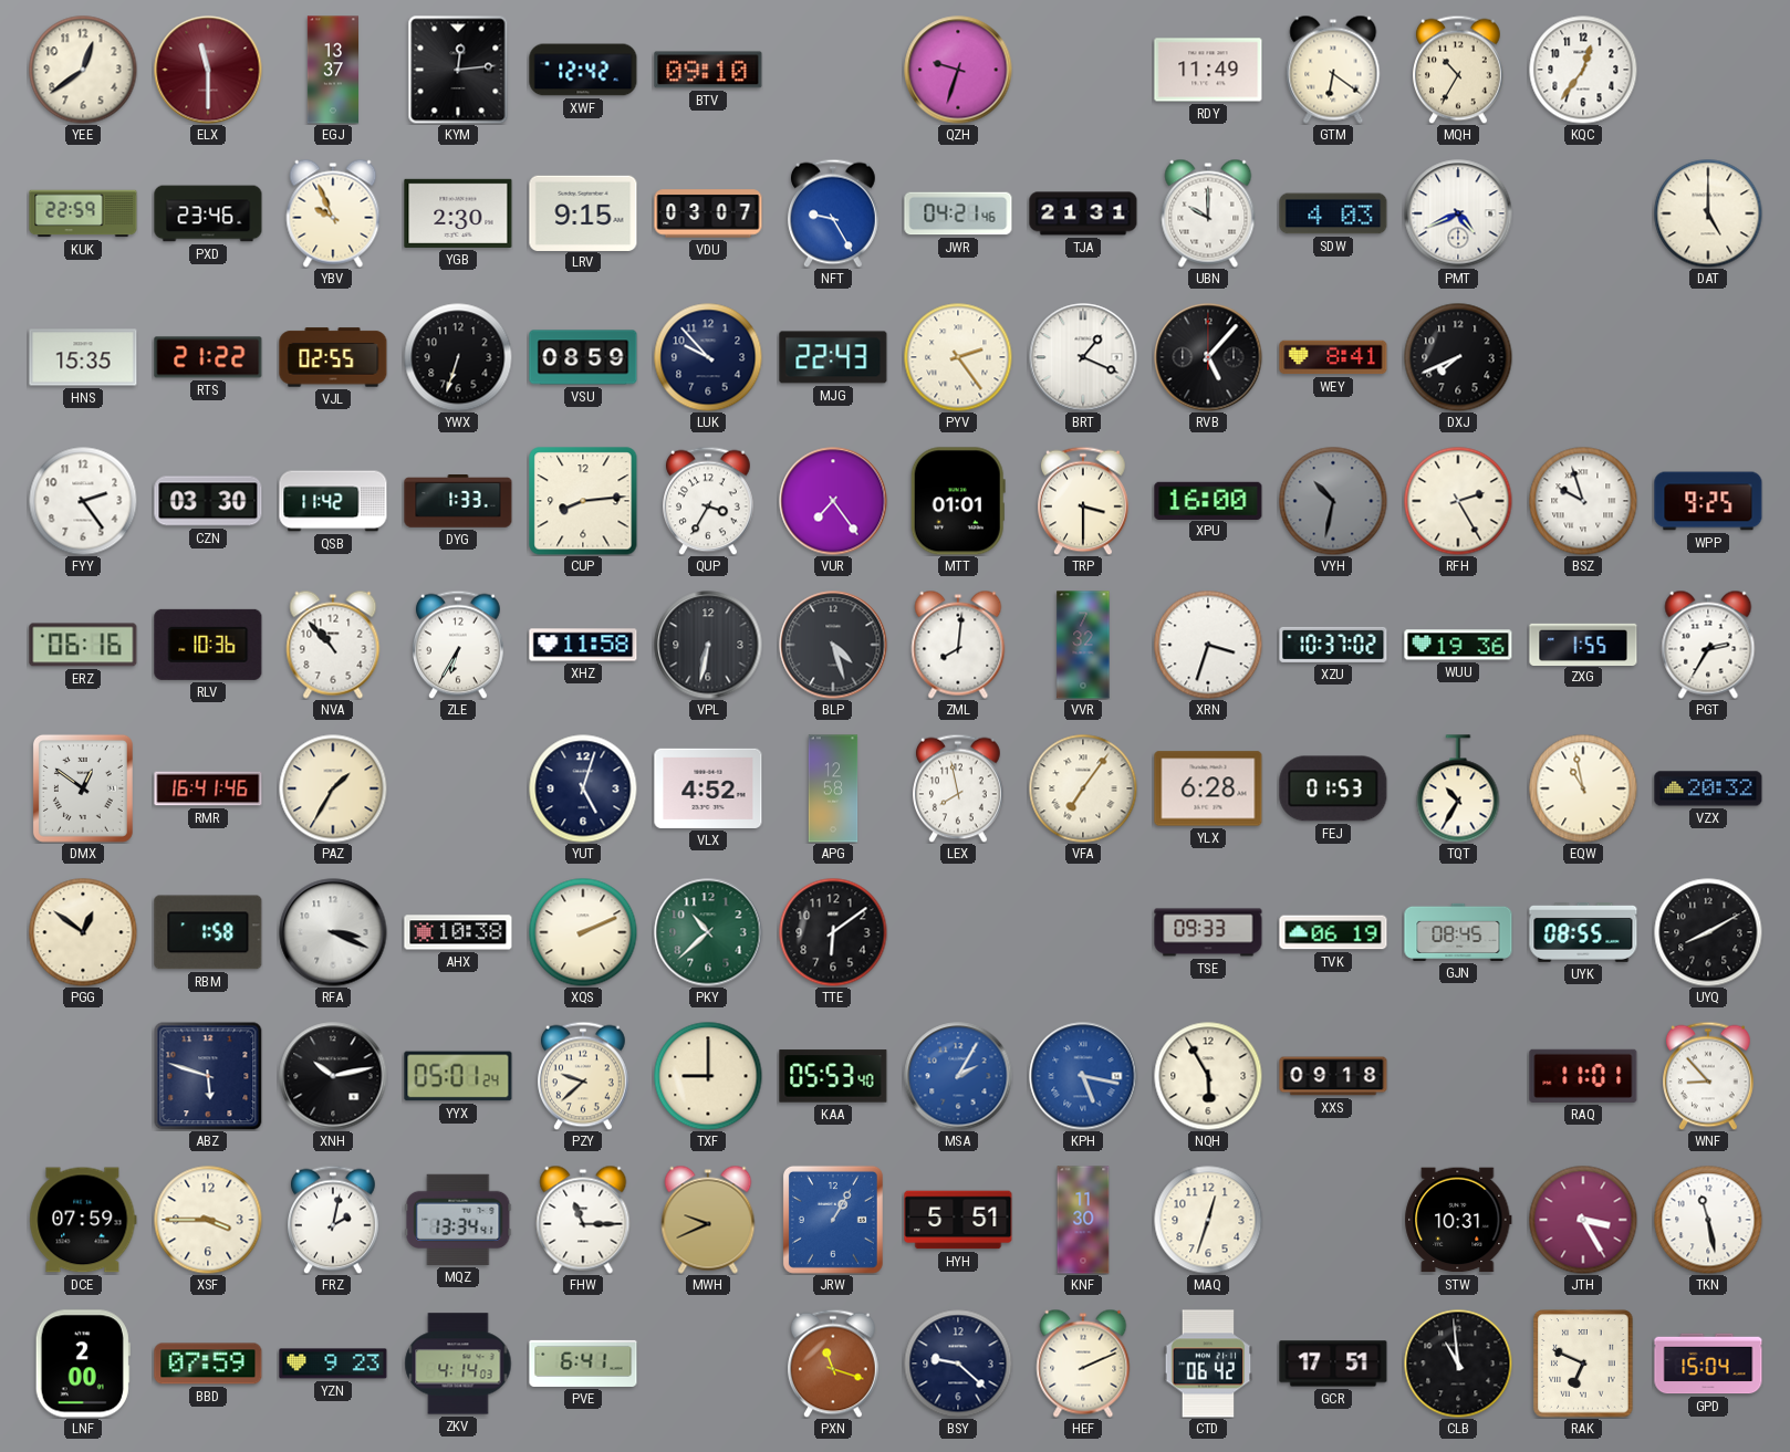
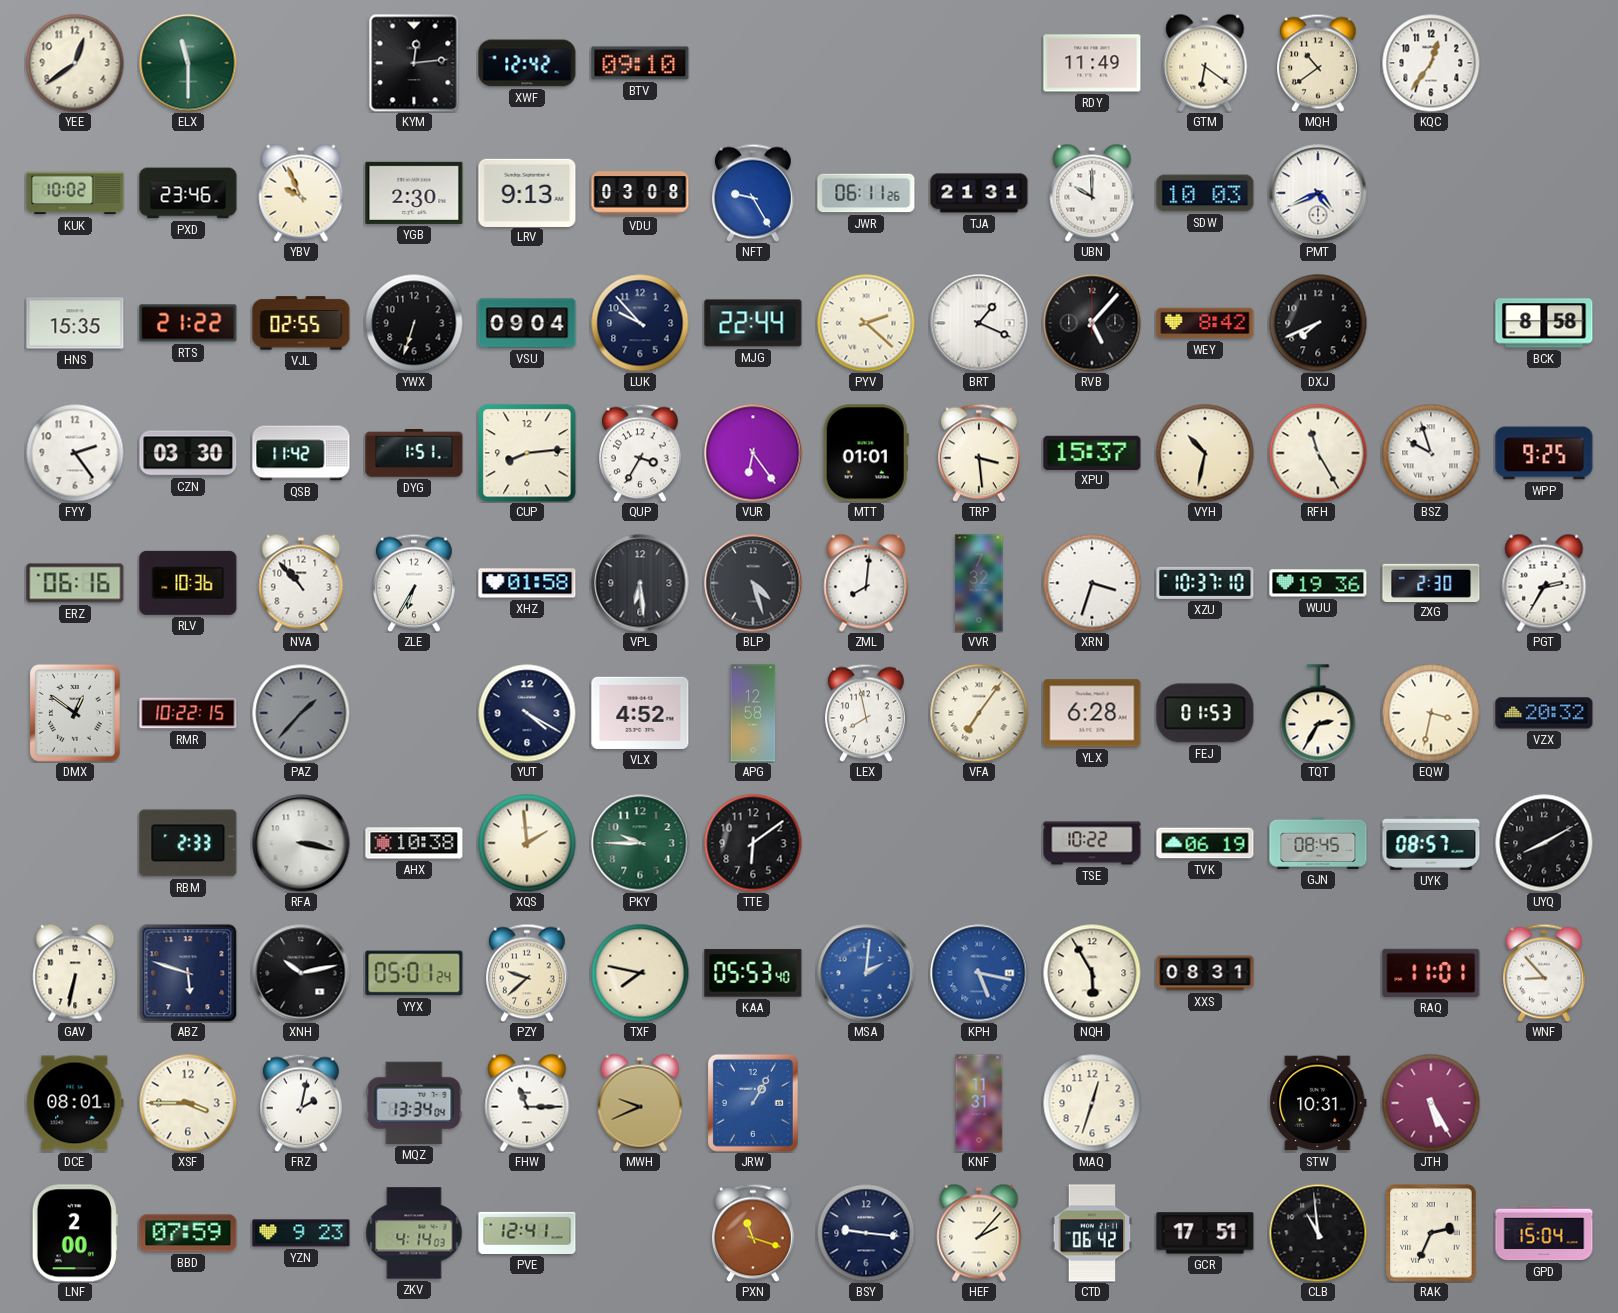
ELX dial: burgundy -> green
EGJ: 13:37 -> none
QZH: 9:33 -> none
MQH: 10:35 -> 10:39
KUK: 22:59 -> 10:02
LRV: 9:15 -> 9:13
VDU: 03:07 -> 03:08
JWR: 04:21 -> 06:11
SDW: 4:03 -> 10:03
DAT: 5:00 -> none
VSU: 08:59 -> 09:04
MJG: 22:43 -> 22:44
PYV: 2:24 -> 2:22
WEY: 8:41 -> 8:42
BCK: none -> 8:58
DYG: 1:33 -> 1:51
VUR: 7:24 -> 6:24
TRP: 3:30 -> 3:29
XPU: 16:00 -> 15:37
VYH dial: grey -> cream
RFH: 2:25 -> 11:25
XHZ: 11:58 -> 01:58
VPL: 6:32 -> 6:29
XZU: 10:37:02 -> 10:37:10
ZXG: 1:55 -> 2:30
RMR: 16:41 -> 10:22
PAZ: 1:35 -> 1:37
PAZ dial: cream -> grey
YUT: 5:03 -> 4:20
TQT: 10:35 -> 2:35
EQW: 10:58 -> 3:32
PGG: 12:51 -> none
RBM: 1:58 -> 2:33
RFA: 3:19 -> 3:17
XQS: 2:11 -> 1:59
PKY: 10:38 -> 9:45
TSE: 09:33 -> 10:22
UYK: 08:55 -> 08:57
GAV: none -> 6:32
TXF: 9:00 -> 7:47
MSA: 2:05 -> 2:01
XXS: 09:18 -> 08:31
DCE: 07:59 -> 08:01
MQZ: 13:34:41 -> 13:34:04
HYH: 5:51 -> none
KNF: 11:30 -> 11:31
JTH: 3:25 -> 5:25
TKN: 11:28 -> none
PVE: 6:41 -> 12:41
BSY: 9:22 -> 9:16
HEF: 2:11 -> 2:07
RAK: 6:49 -> 2:34
